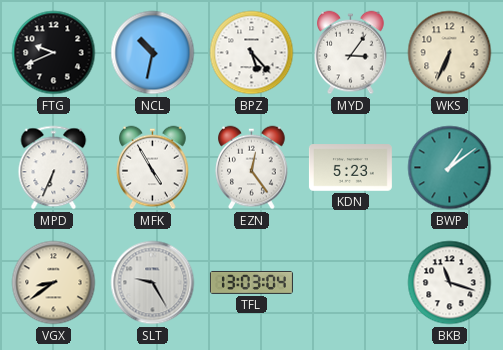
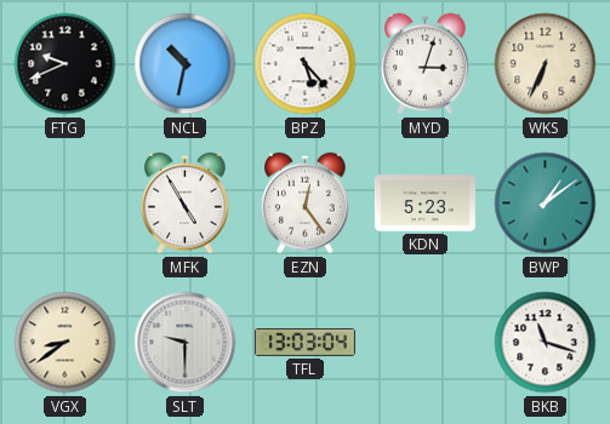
MYD: 3:06 -> 3:03
MPD: 6:34 -> none
SLT: 9:25 -> 9:30
